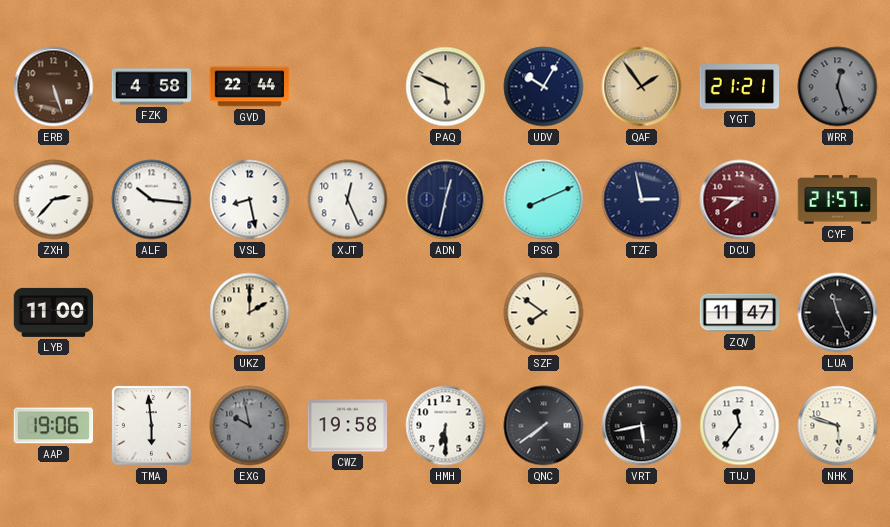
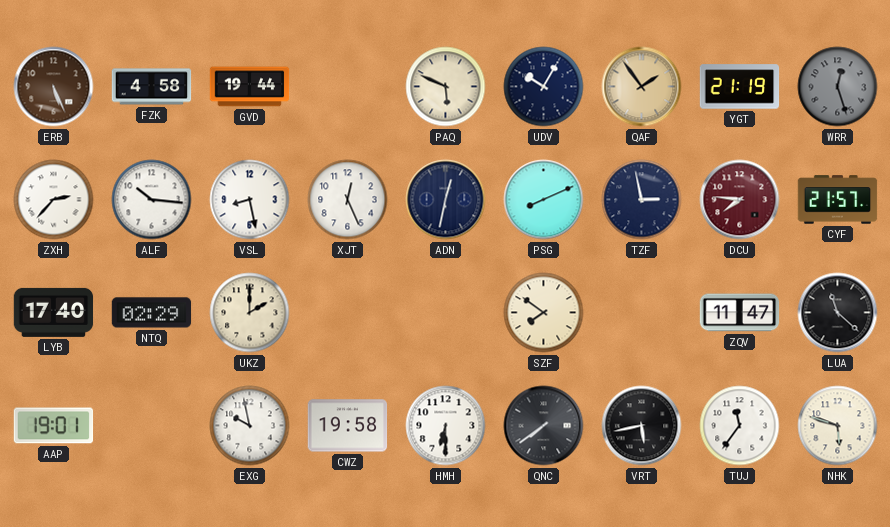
ERB: 5:27 -> 5:26
GVD: 22:44 -> 19:44
YGT: 21:21 -> 21:19
LYB: 11:00 -> 17:40
NTQ: none -> 02:29
LUA: 11:26 -> 11:22
AAP: 19:06 -> 19:01
TMA: 5:59 -> none
EXG dial: grey -> white
